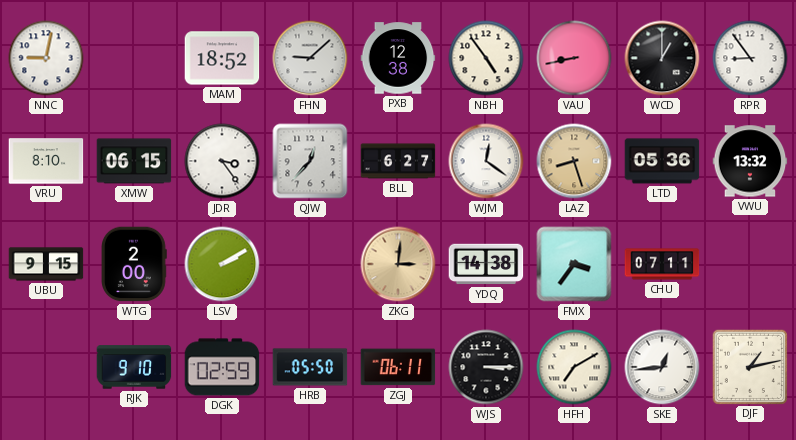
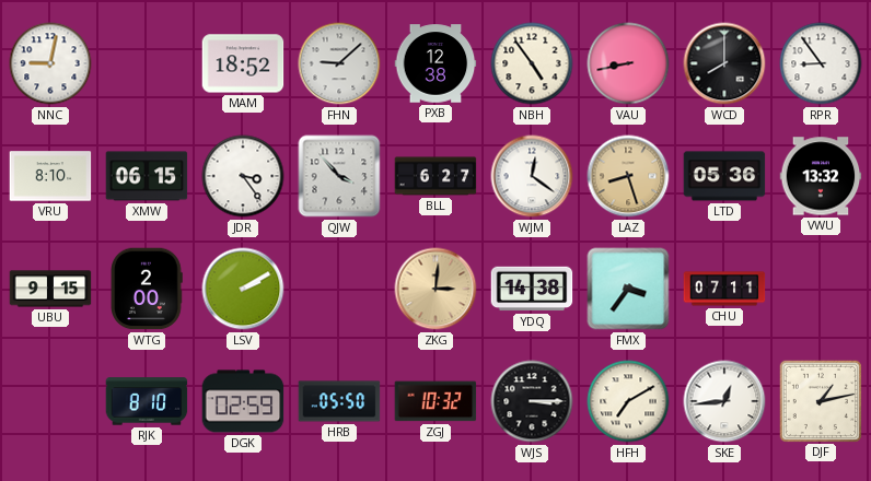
WCD: 1:00 -> 8:00
QJW: 12:37 -> 3:53
RJK: 9:10 -> 8:10
ZGJ: 06:11 -> 10:32
